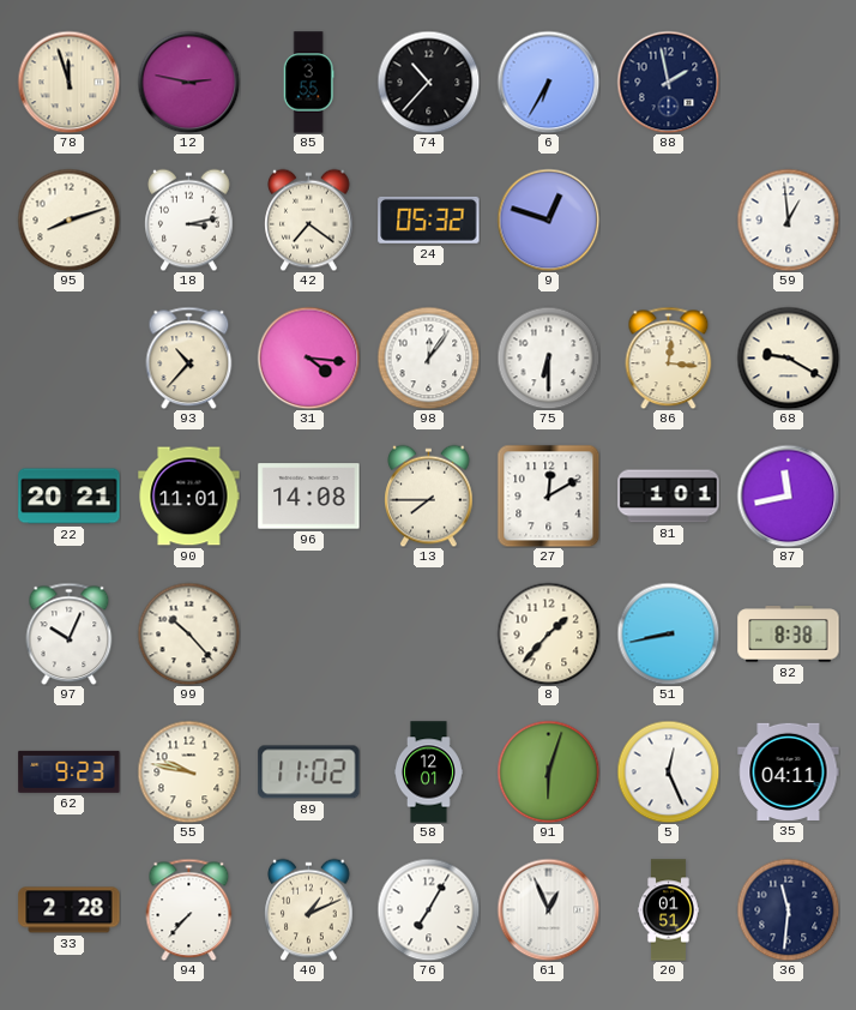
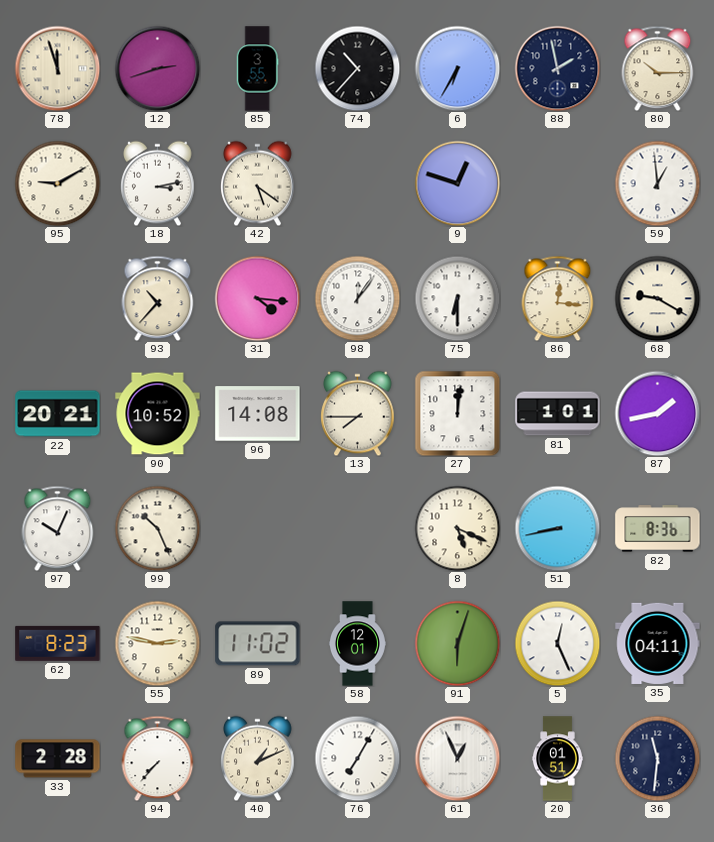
12: 2:47 -> 2:42
80: none -> 10:15
95: 8:12 -> 9:10
42: 7:21 -> 5:21
24: 05:32 -> none
90: 11:01 -> 10:52
27: 12:10 -> 12:01
87: 11:43 -> 1:43
99: 10:23 -> 10:26
8: 1:37 -> 5:19
82: 8:38 -> 8:36
62: 9:23 -> 8:23
55: 9:47 -> 2:47
